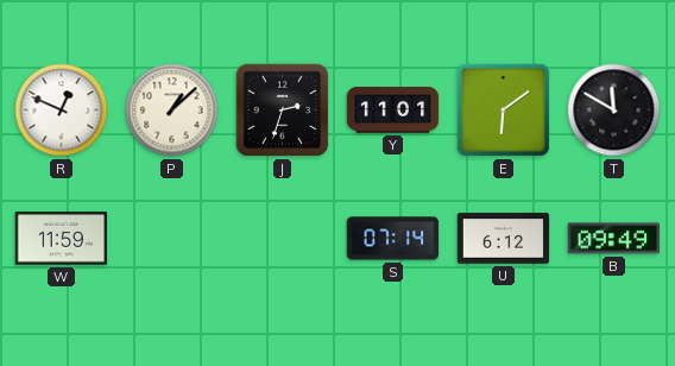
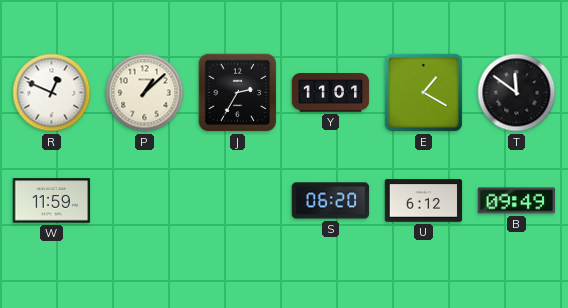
J: 2:33 -> 2:35
E: 6:09 -> 1:20
T: 11:50 -> 11:51
S: 07:14 -> 06:20
